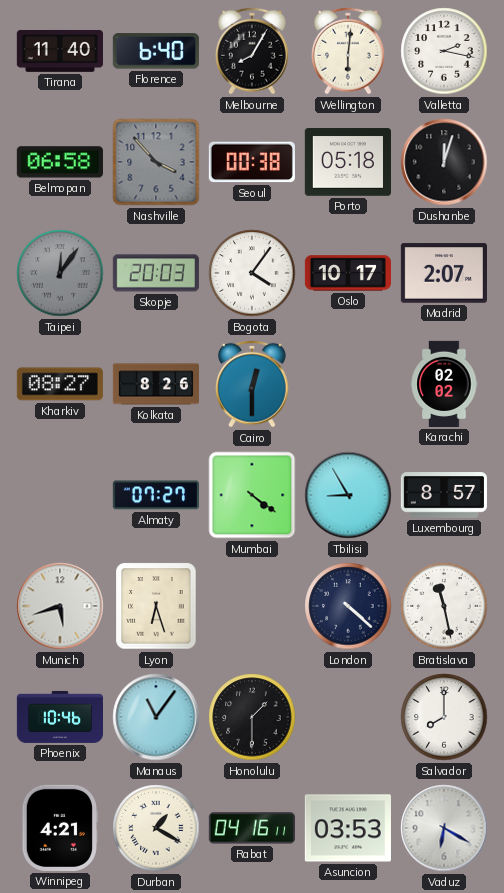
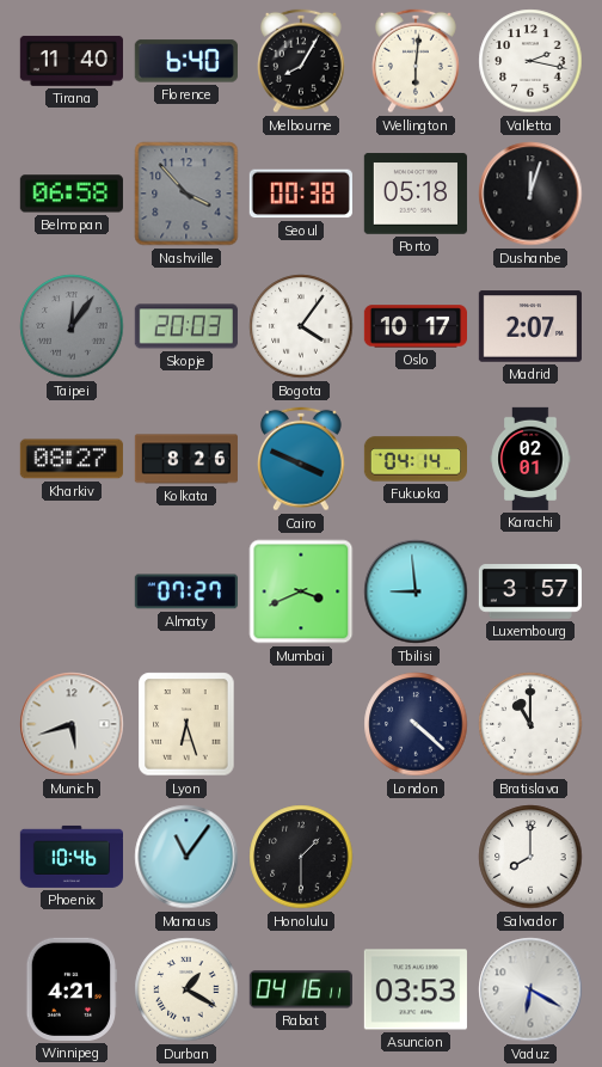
Cairo: 12:30 -> 3:49
Fukuoka: none -> 04:14
Karachi: 02:02 -> 02:01
Mumbai: 4:21 -> 3:41
Tbilisi: 8:55 -> 8:59
Luxembourg: 8:57 -> 3:57
Bratislava: 11:28 -> 11:00
